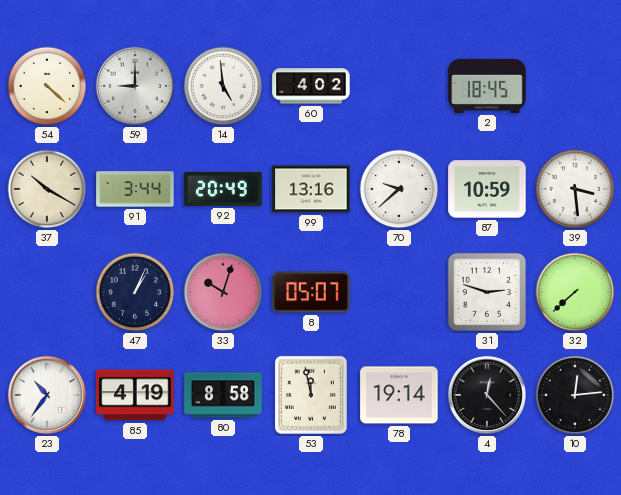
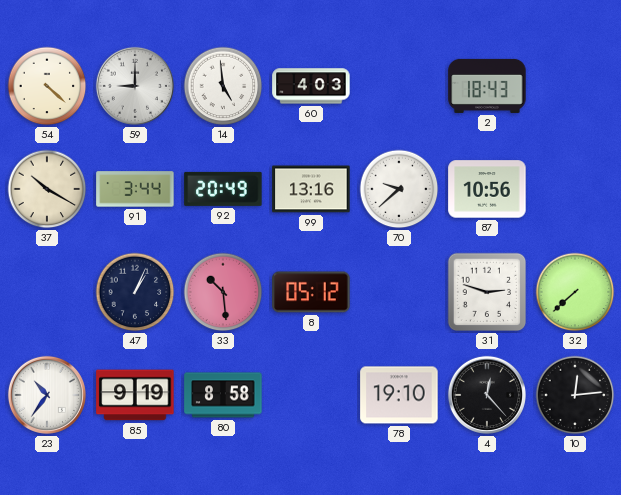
60: 4:02 -> 4:03
2: 18:45 -> 18:43
87: 10:59 -> 10:56
39: 3:29 -> none
33: 10:03 -> 10:29
8: 05:07 -> 05:12
85: 4:19 -> 9:19
53: 11:58 -> none
78: 19:14 -> 19:10
